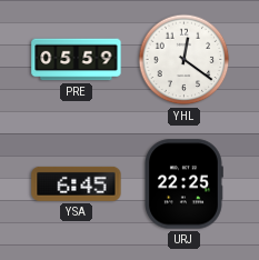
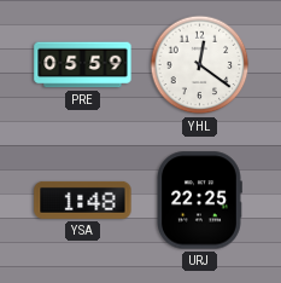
YSA: 6:45 -> 1:48
